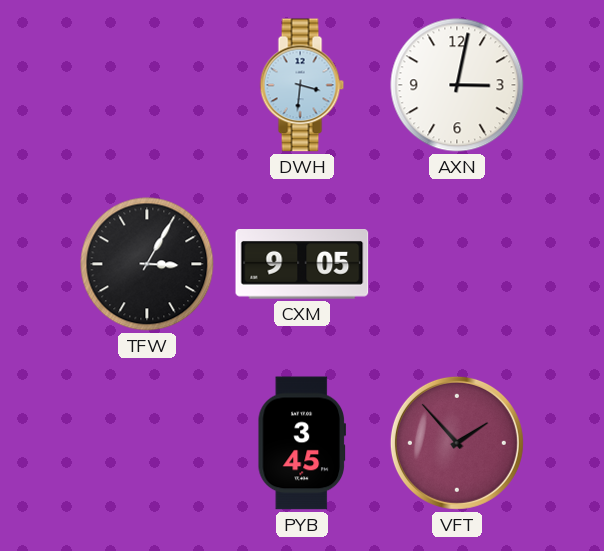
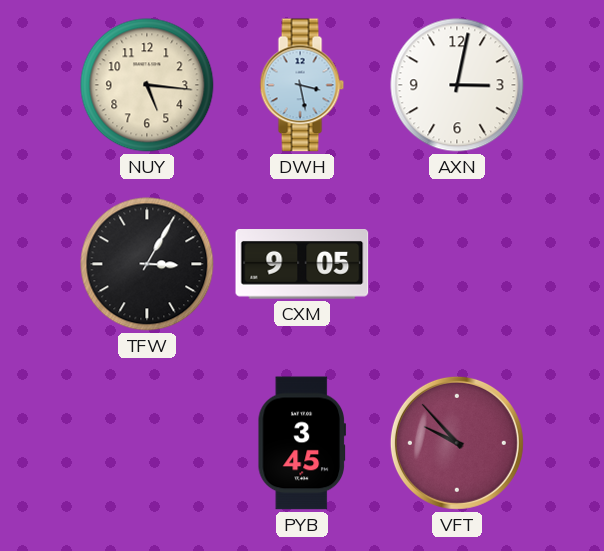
NUY: none -> 5:16
DWH: 3:31 -> 3:28
VFT: 1:53 -> 9:53
